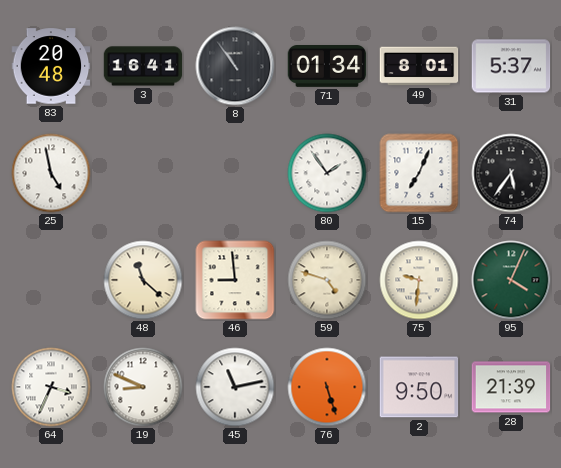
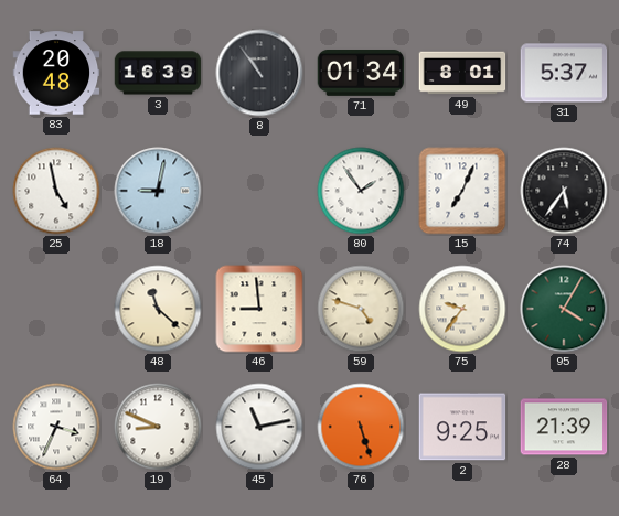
3: 16:41 -> 16:39
18: none -> 9:02
75: 9:31 -> 9:36
95: 4:04 -> 4:05
2: 9:50 -> 9:25
